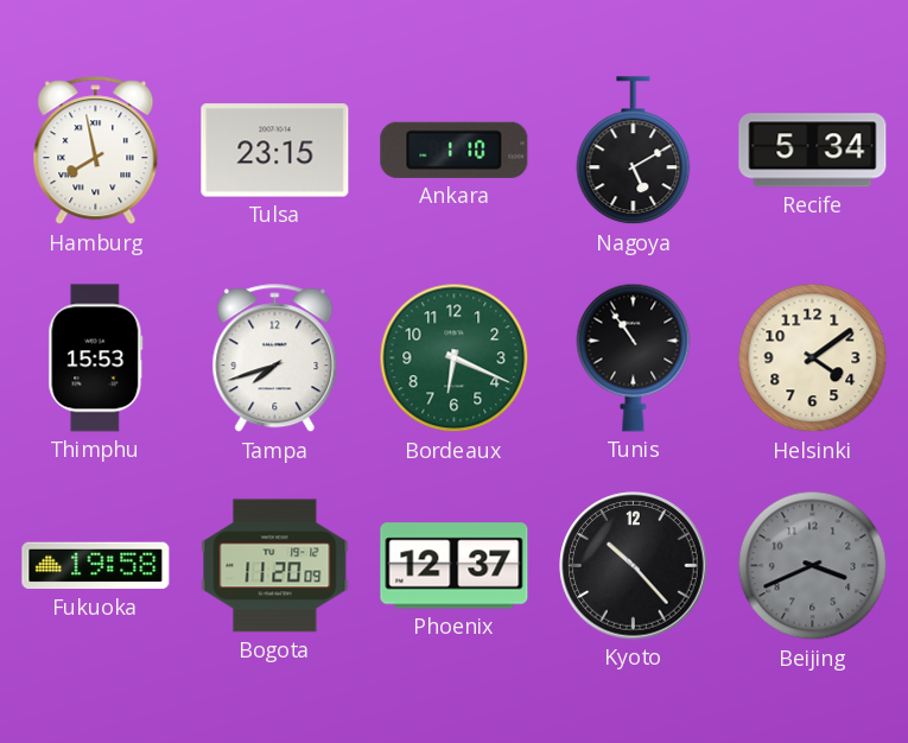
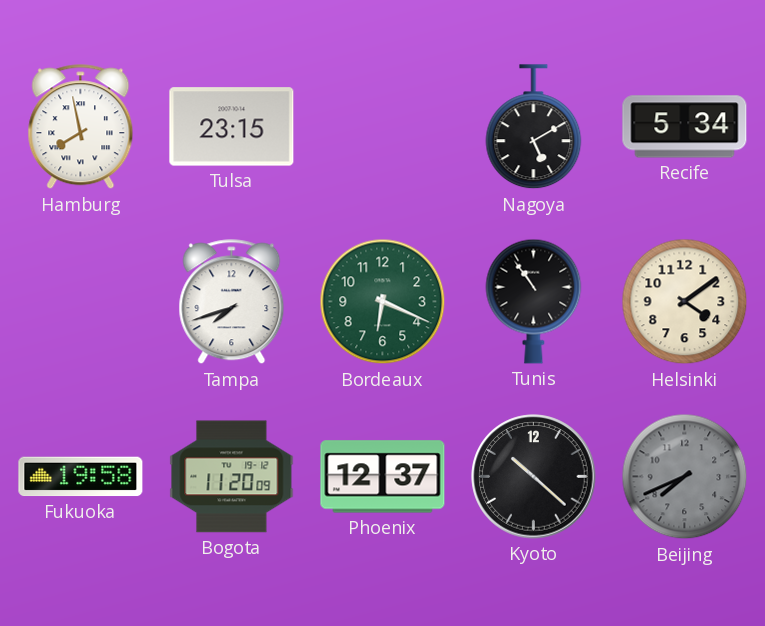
Ankara: 1:10 -> none
Thimphu: 15:53 -> none
Kyoto: 10:23 -> 10:22
Beijing: 3:41 -> 7:41
